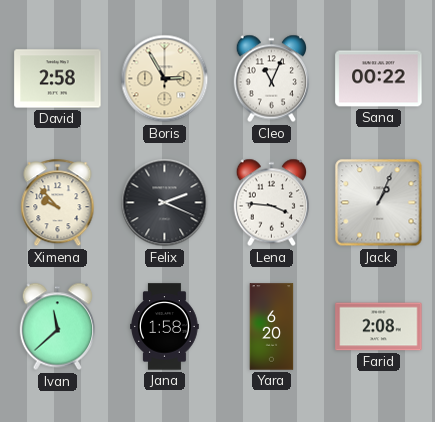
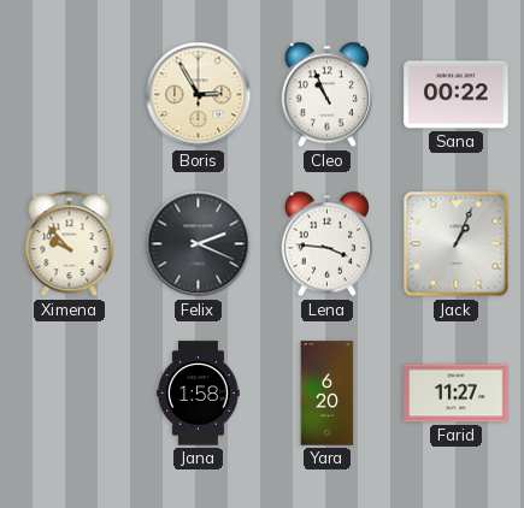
David: 2:58 -> none
Cleo: 11:04 -> 10:56
Ivan: 11:38 -> none
Farid: 2:08 -> 11:27
